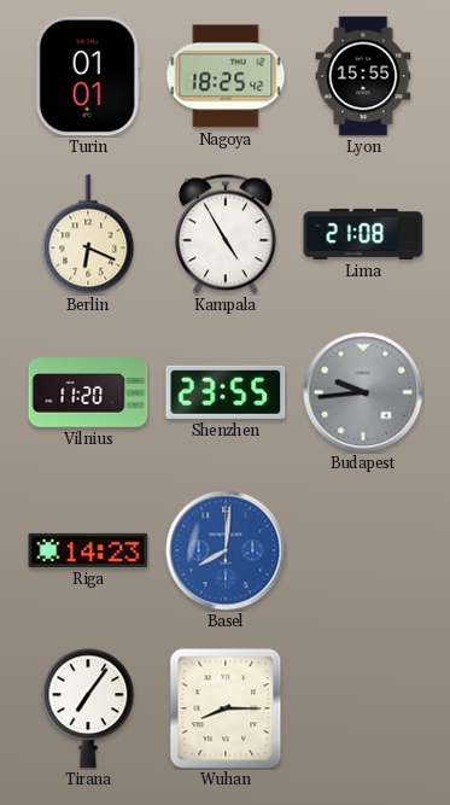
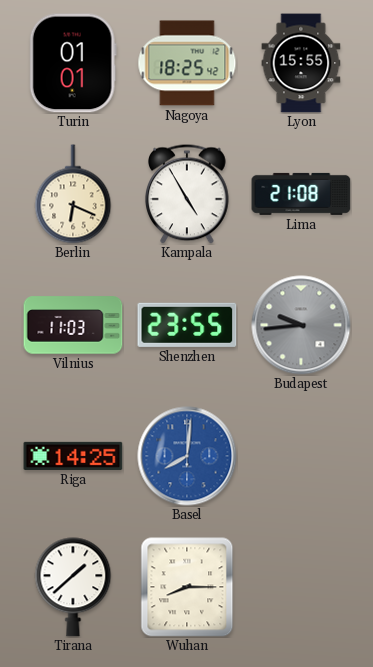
Vilnius: 11:20 -> 11:03
Riga: 14:23 -> 14:25
Tirana: 7:06 -> 1:38
